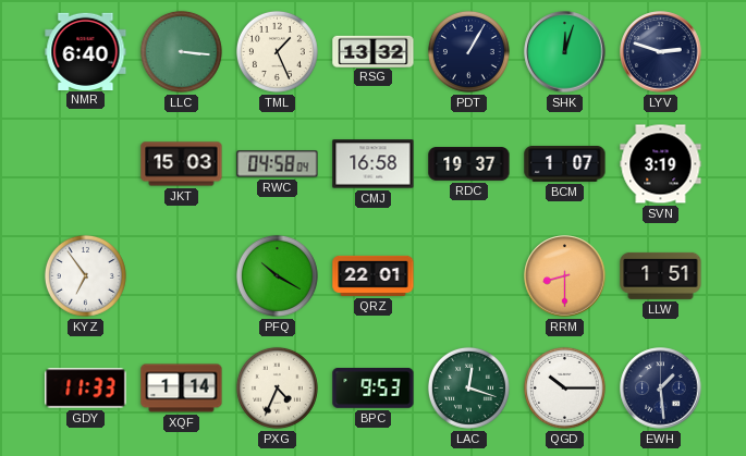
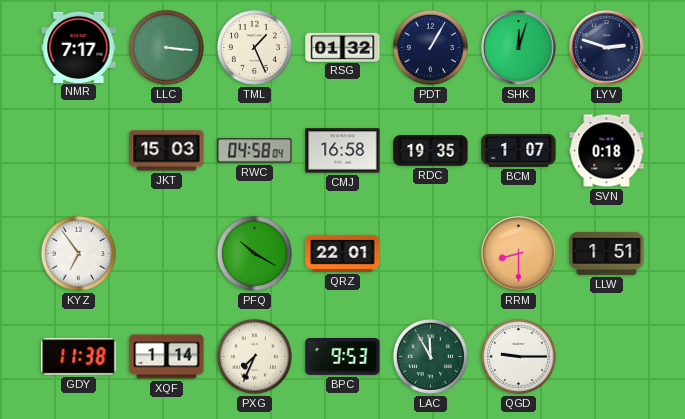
NMR: 6:40 -> 7:17
RSG: 13:32 -> 01:32
RDC: 19:37 -> 19:35
SVN: 3:19 -> 0:18
GDY: 11:33 -> 11:38
PXG: 4:34 -> 7:34
LAC: 12:18 -> 11:55
QGD: 10:15 -> 9:15
EWH: 1:29 -> none
